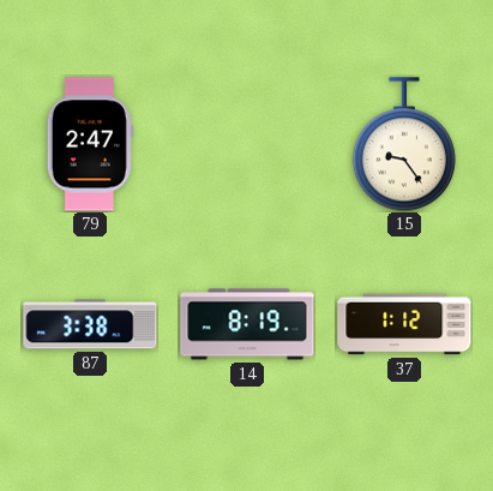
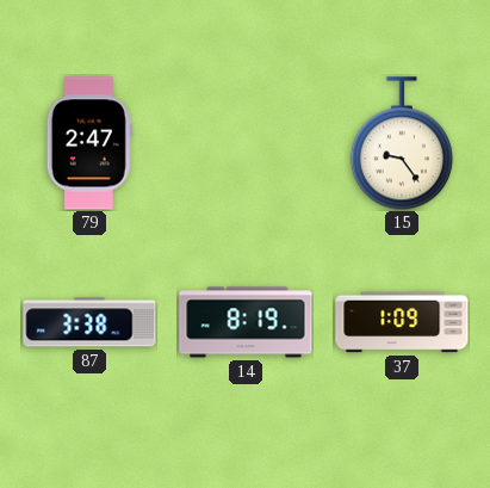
37: 1:12 -> 1:09
